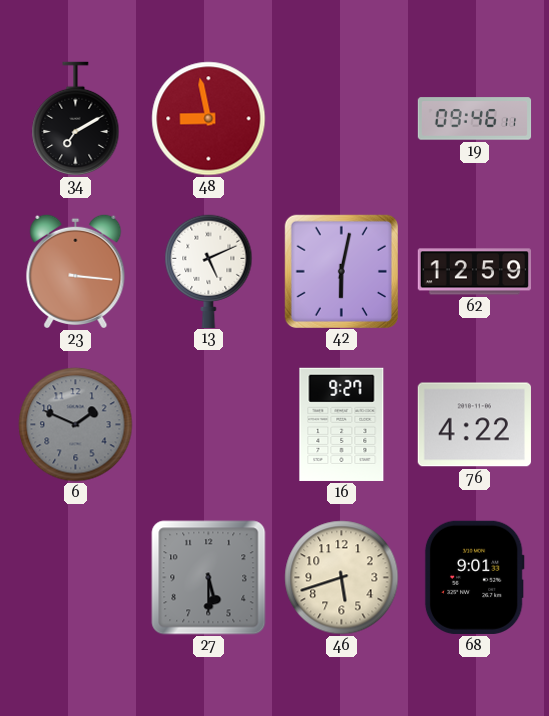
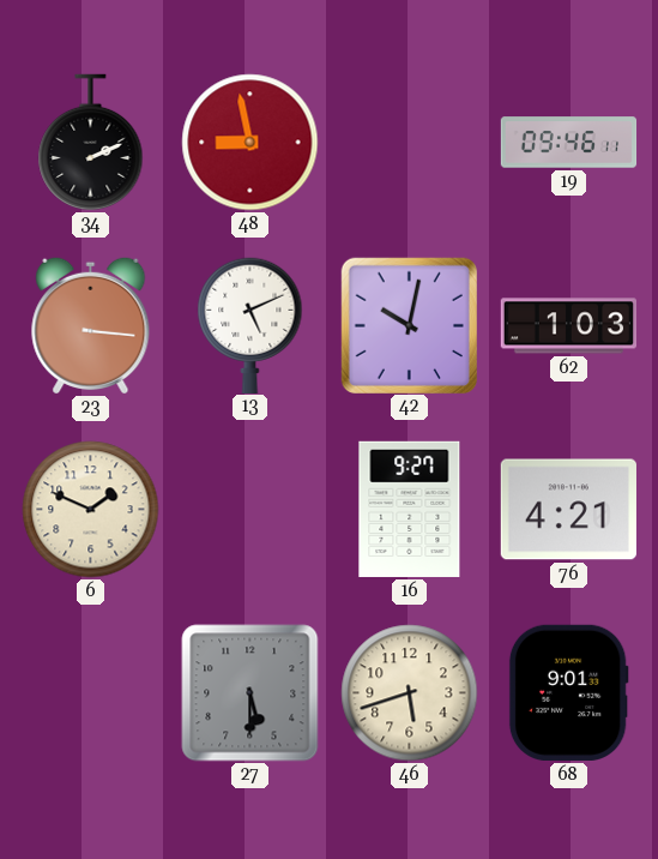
34: 7:10 -> 2:11
42: 6:02 -> 10:02
62: 12:59 -> 1:03
6 dial: grey -> cream
76: 4:22 -> 4:21
